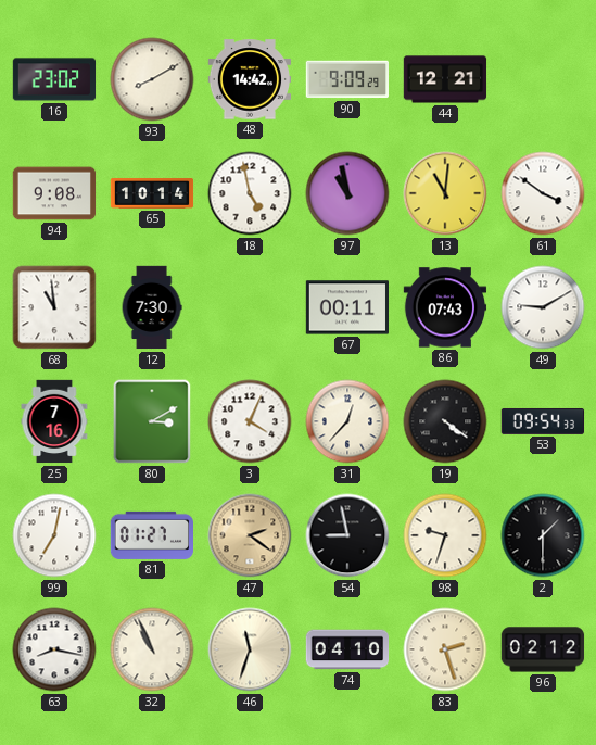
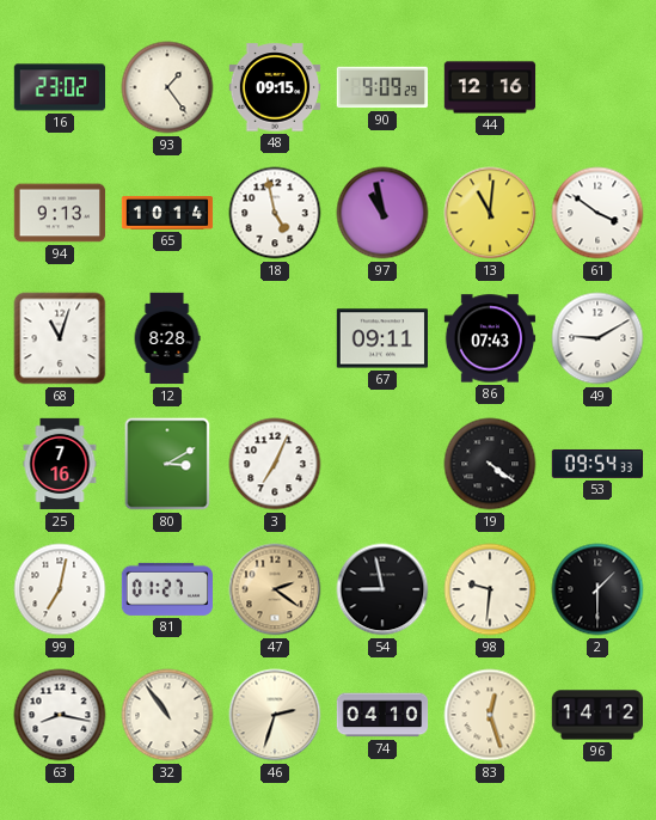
93: 8:10 -> 1:24
48: 14:42 -> 09:15
44: 12:21 -> 12:16
94: 9:08 -> 9:13
68: 10:59 -> 11:03
12: 7:30 -> 8:28
67: 00:11 -> 09:11
3: 4:04 -> 7:04
31: 12:37 -> none
98: 9:33 -> 9:31
32: 10:56 -> 10:54
46: 11:33 -> 2:33
83: 2:27 -> 12:27
96: 02:12 -> 14:12
